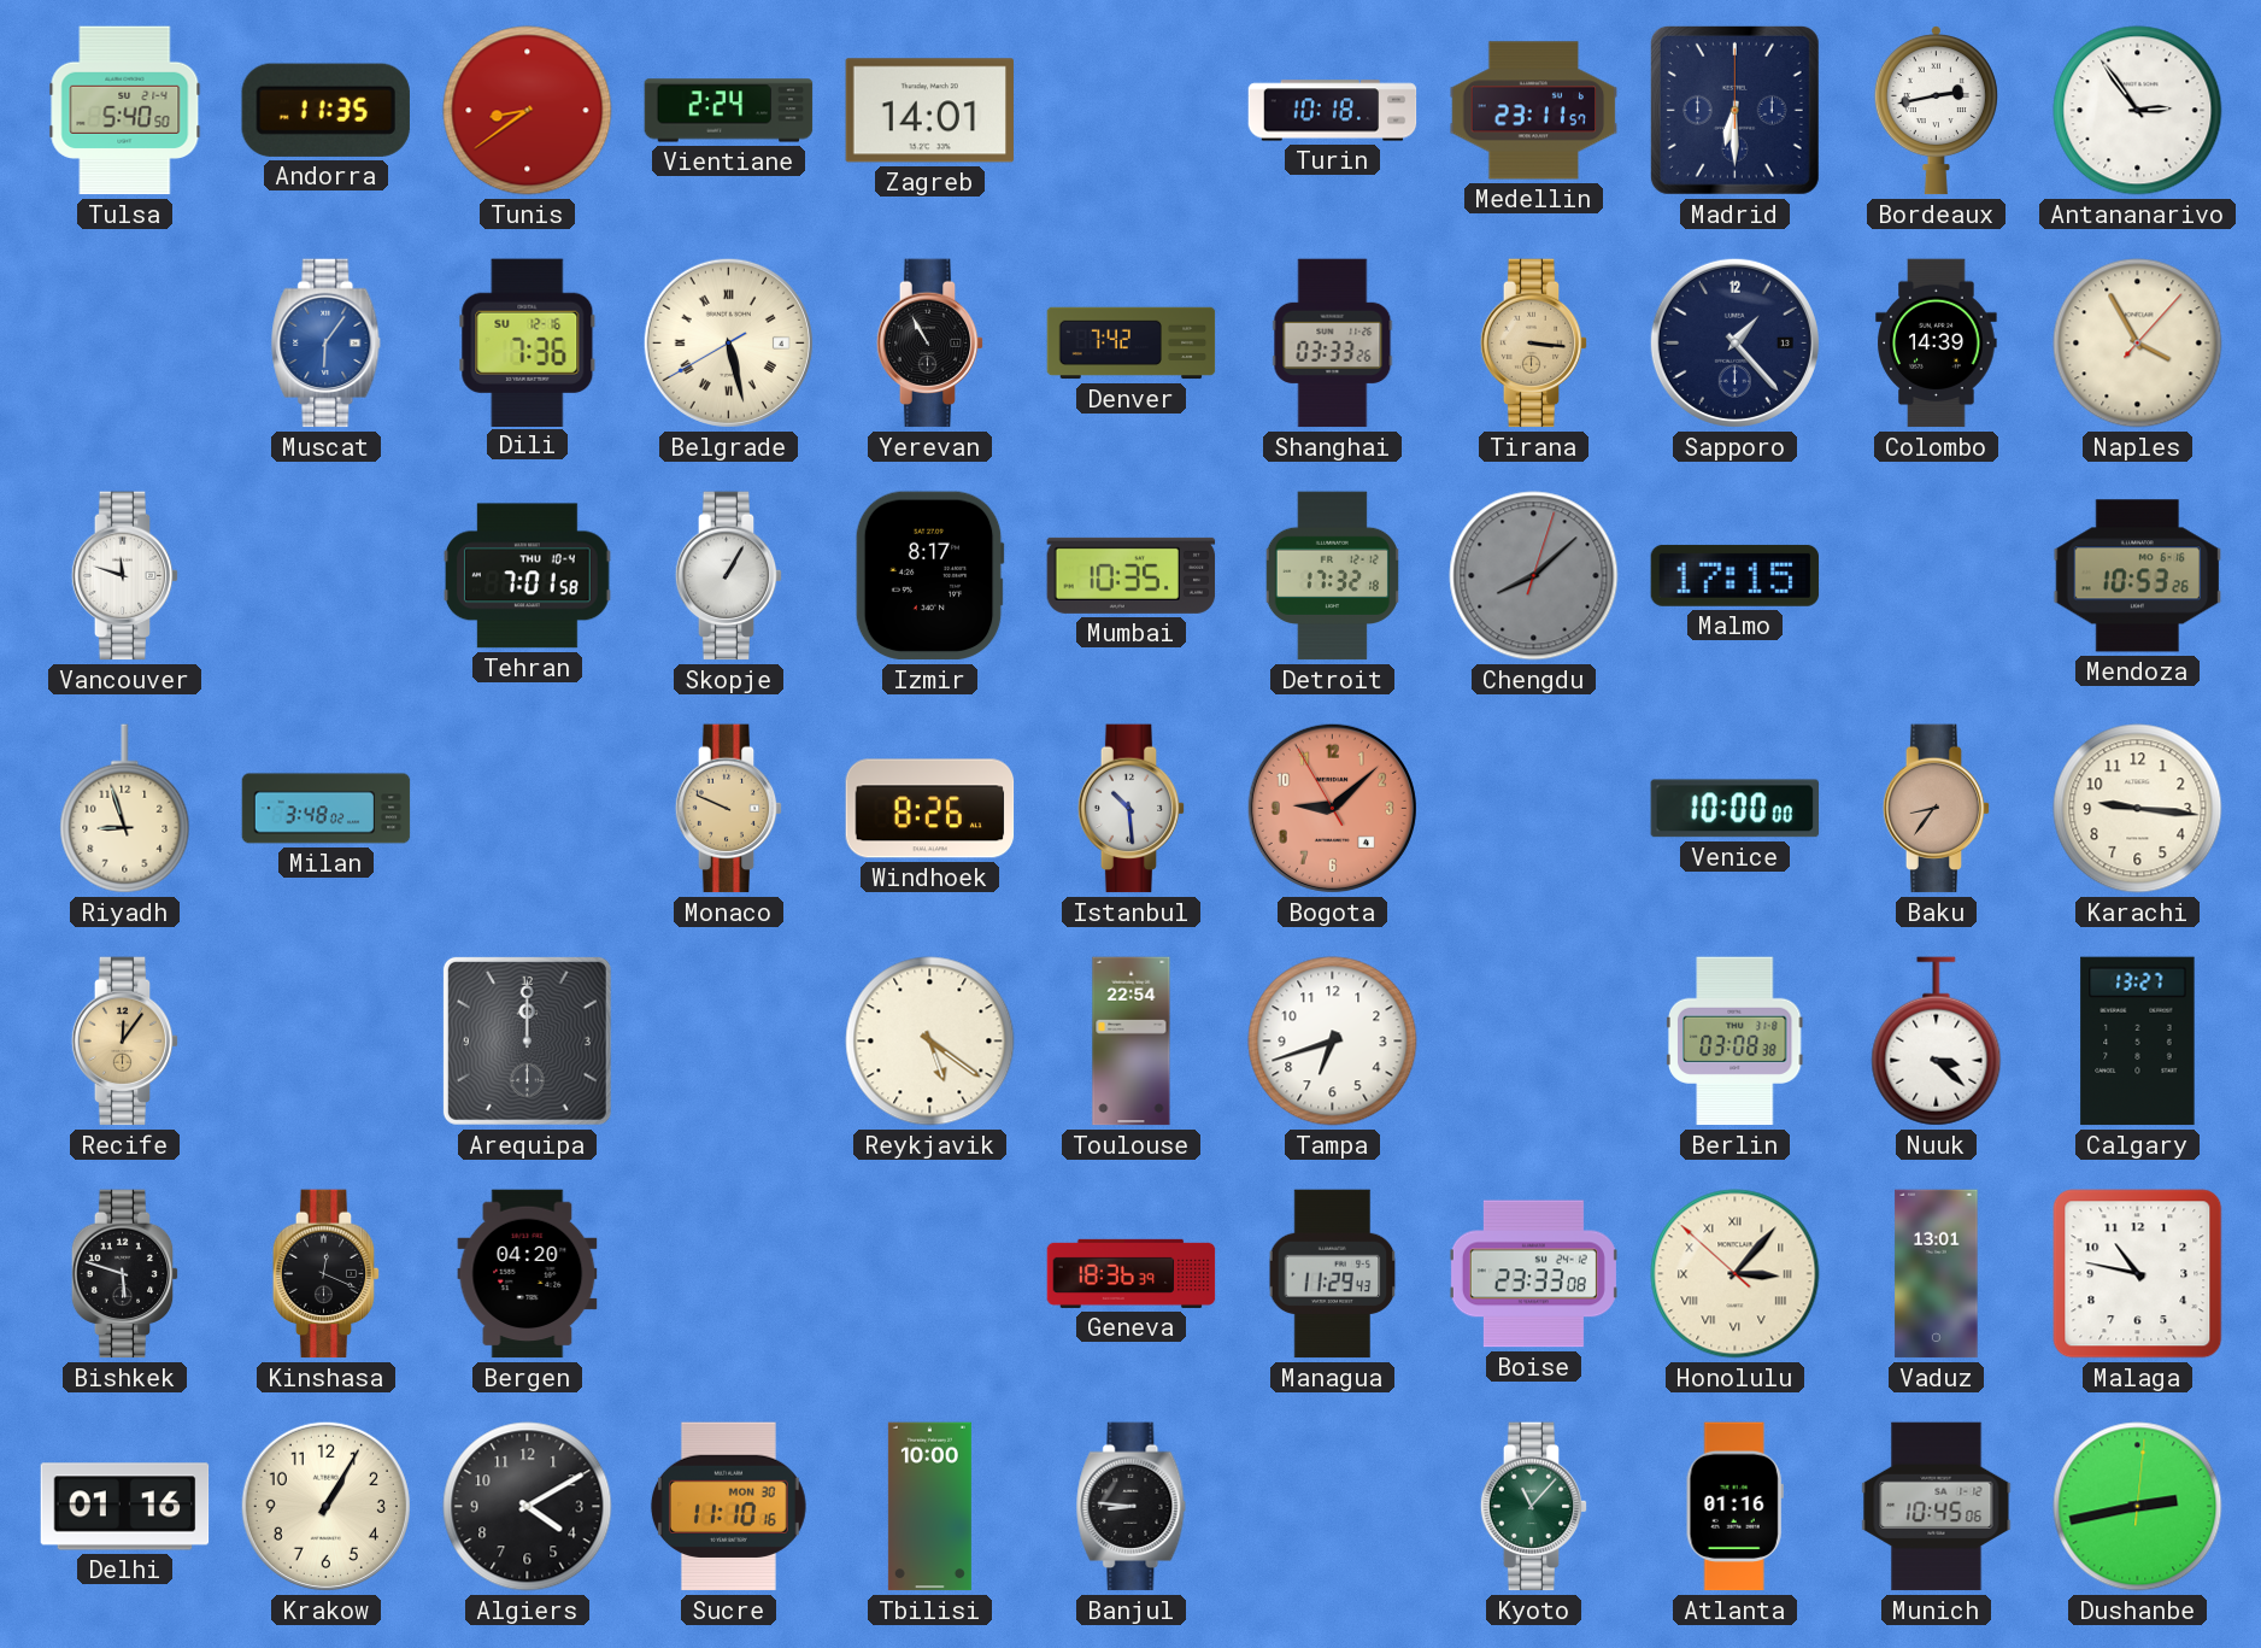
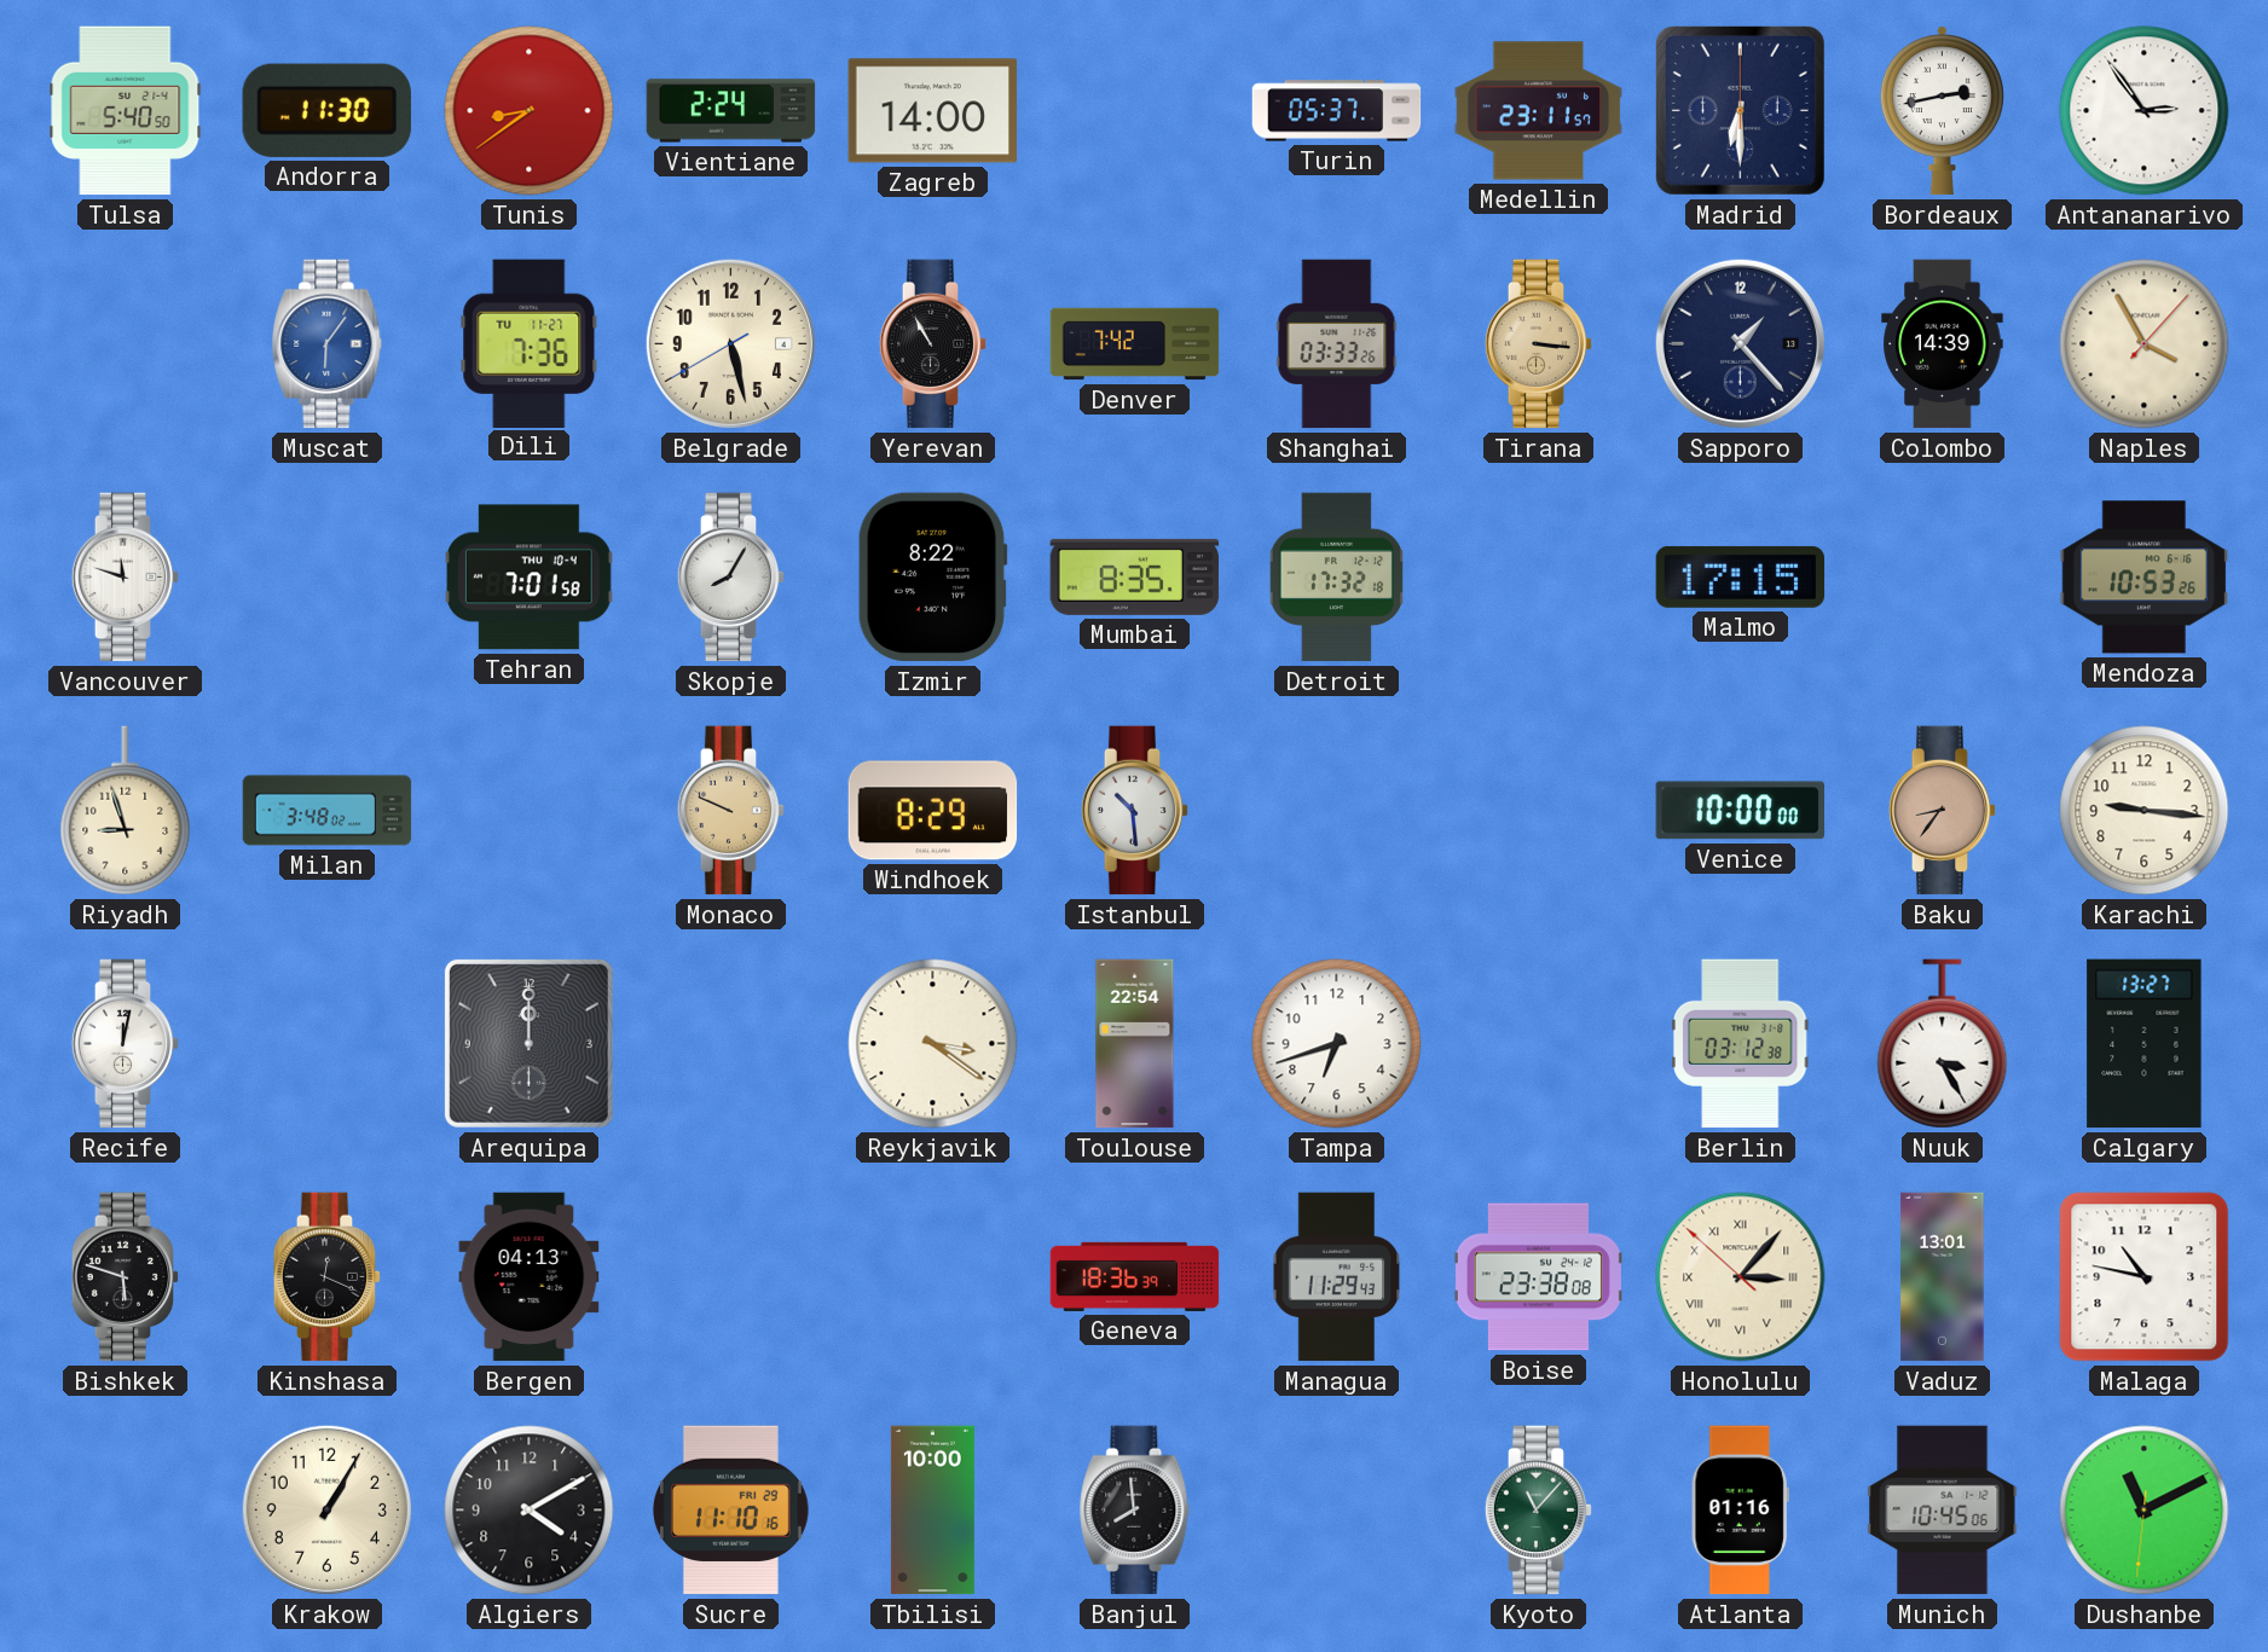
Andorra: 11:35 -> 11:30
Zagreb: 14:01 -> 14:00
Turin: 10:18 -> 05:37
Dili date: SU 12-16 -> TU 11-27
Belgrade numerals: Roman -> Arabic
Skopje: 1:05 -> 8:05
Izmir: 8:17 -> 8:22
Mumbai: 10:35 -> 8:35
Chengdu: 8:08 -> none
Windhoek: 8:26 -> 8:29
Bogota: 9:07 -> none
Recife: 12:06 -> 12:02
Recife dial: champagne -> white
Reykjavik: 5:21 -> 3:21
Berlin: 03:08 -> 03:12
Nuuk: 3:22 -> 3:25
Bergen: 04:20 -> 04:13
Boise: 23:33 -> 23:38
Delhi: 01:16 -> none
Sucre date: MON 30 -> FRI 29
Banjul: 8:46 -> 7:59
Dushanbe: 2:43 -> 11:10
